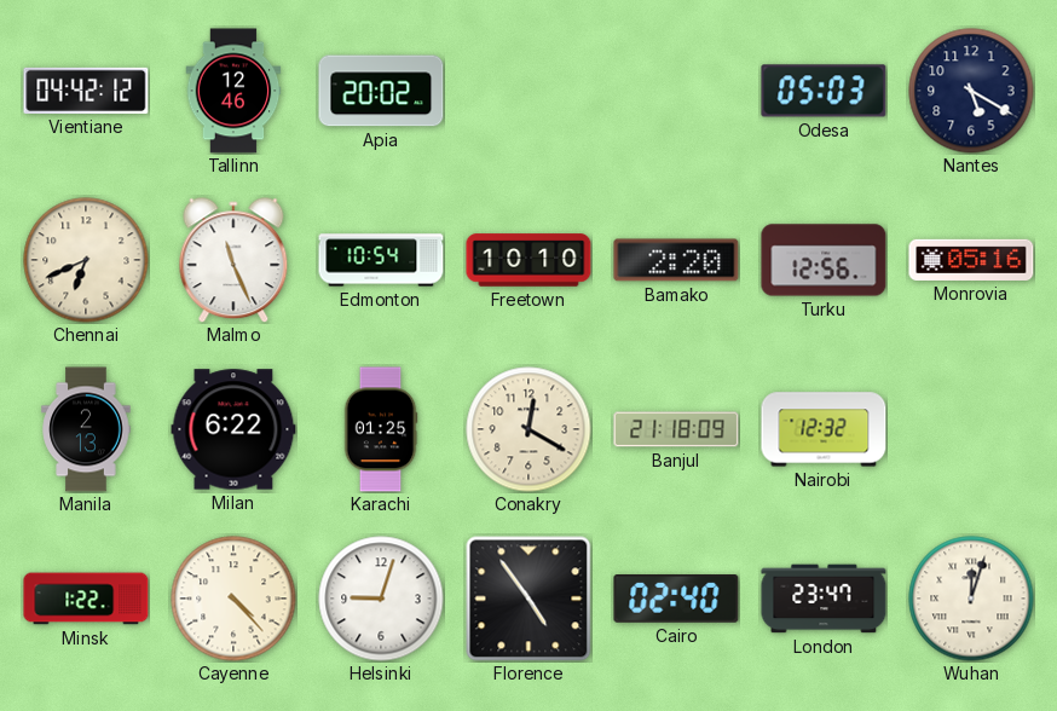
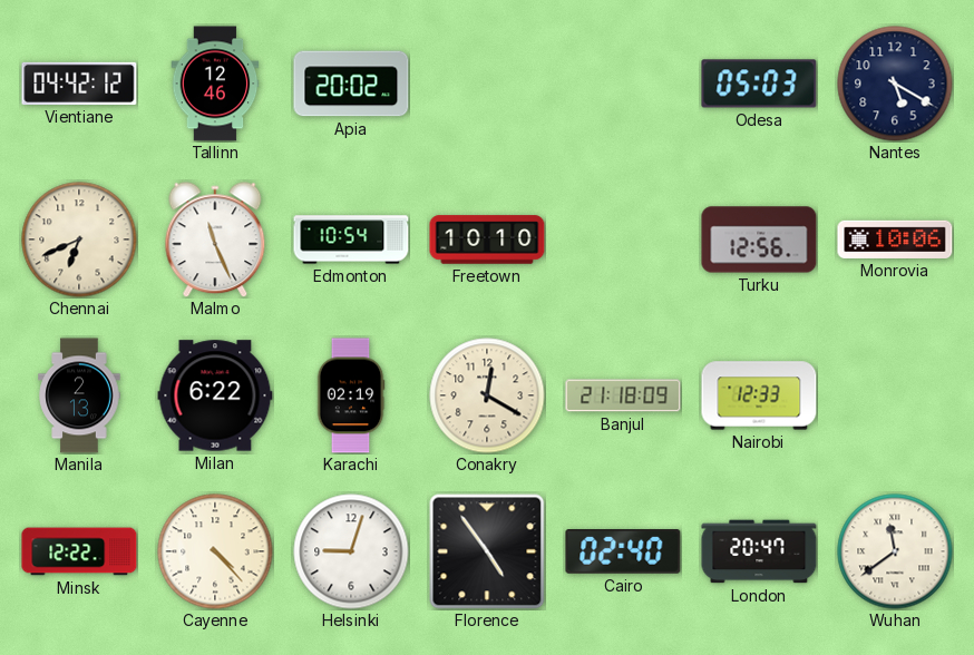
Bamako: 2:20 -> none
Monrovia: 05:16 -> 10:06
Karachi: 01:25 -> 02:19
Nairobi: 12:32 -> 12:33
Minsk: 1:22 -> 12:22
London: 23:47 -> 20:47
Wuhan: 12:03 -> 11:39
